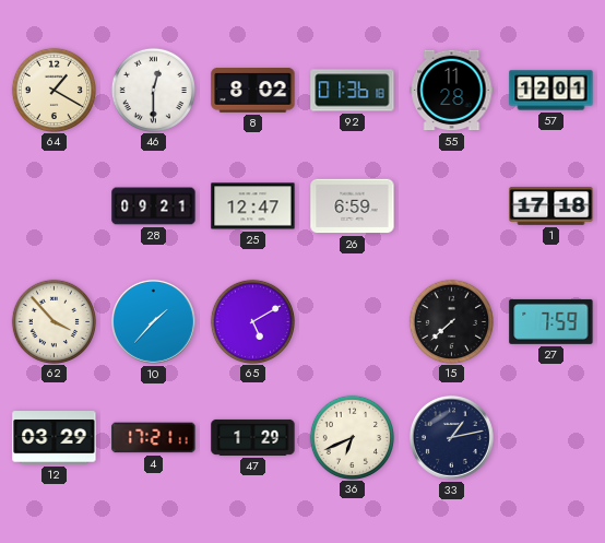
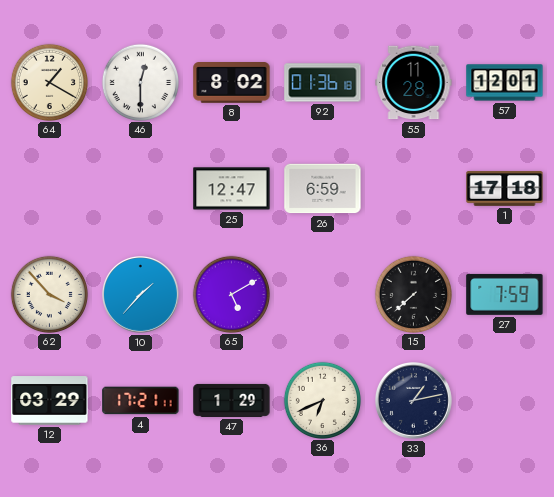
28: 09:21 -> none
